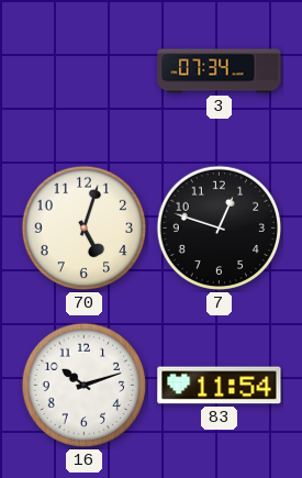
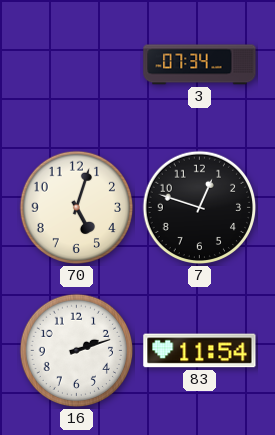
16: 10:12 -> 2:12
